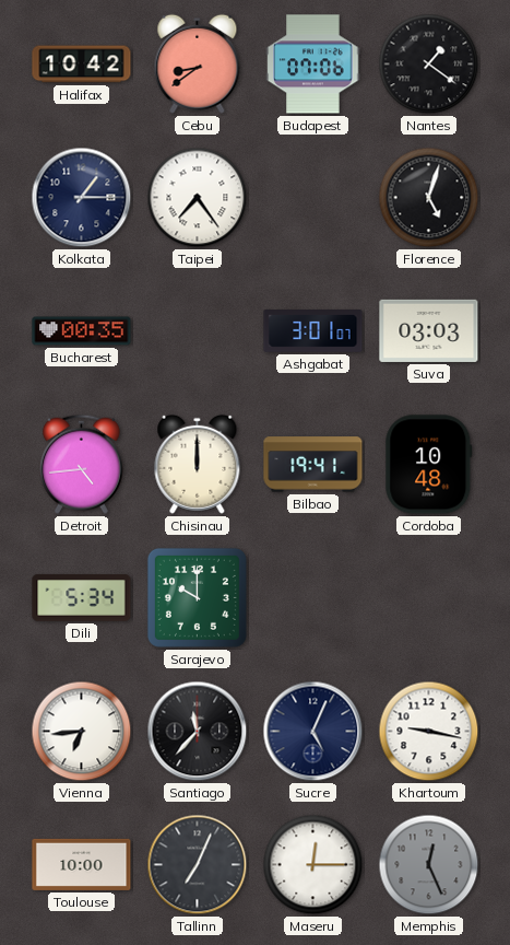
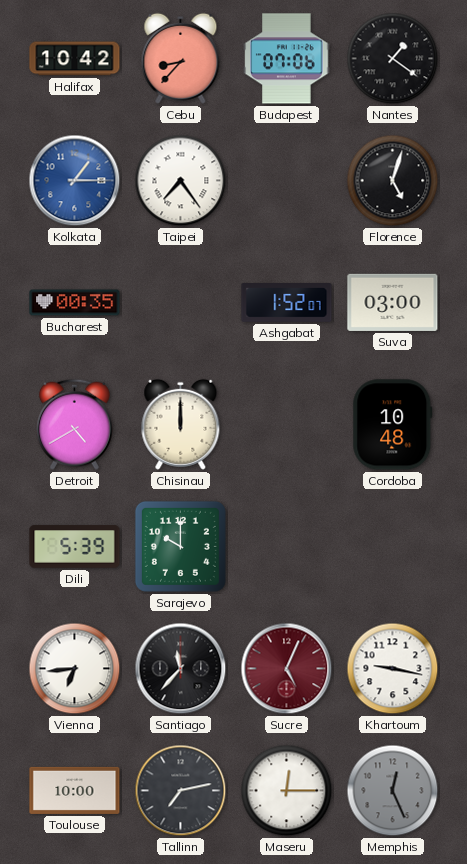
Cebu: 8:39 -> 8:37
Kolkata dial: navy -> blue
Ashgabat: 3:01 -> 1:52
Suva: 03:03 -> 03:00
Detroit: 4:44 -> 4:40
Bilbao: 19:41 -> none
Dili: 5:34 -> 5:39
Sucre dial: navy -> burgundy
Tallinn: 7:04 -> 7:13
